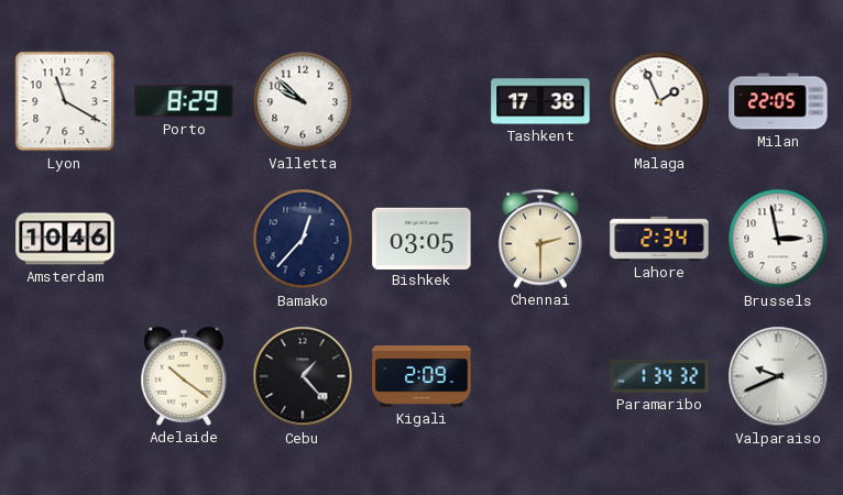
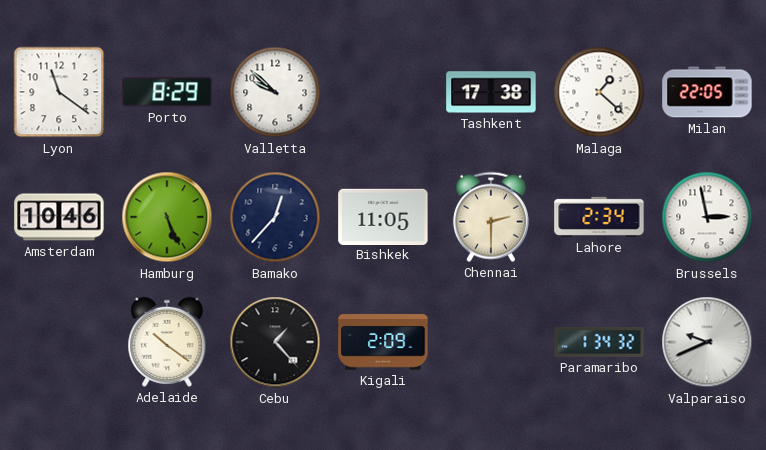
Lyon: 11:20 -> 11:21
Malaga: 1:56 -> 1:22
Hamburg: none -> 5:26
Bishkek: 03:05 -> 11:05
